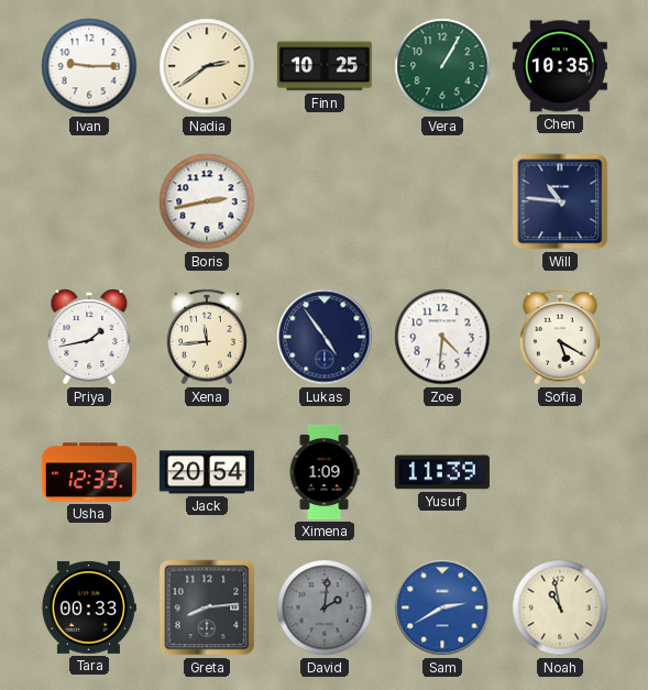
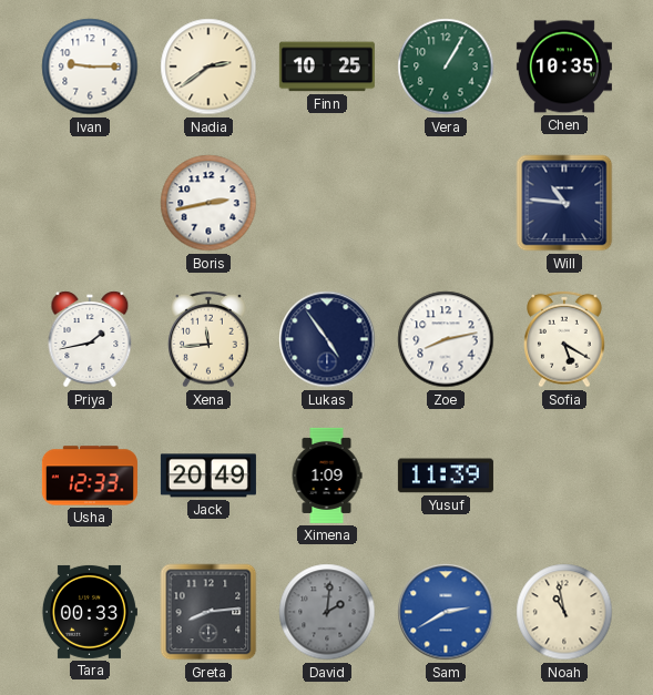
Zoe: 4:31 -> 8:13
Jack: 20:54 -> 20:49
